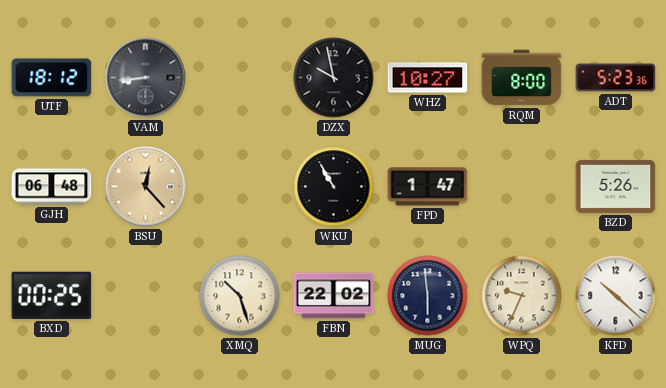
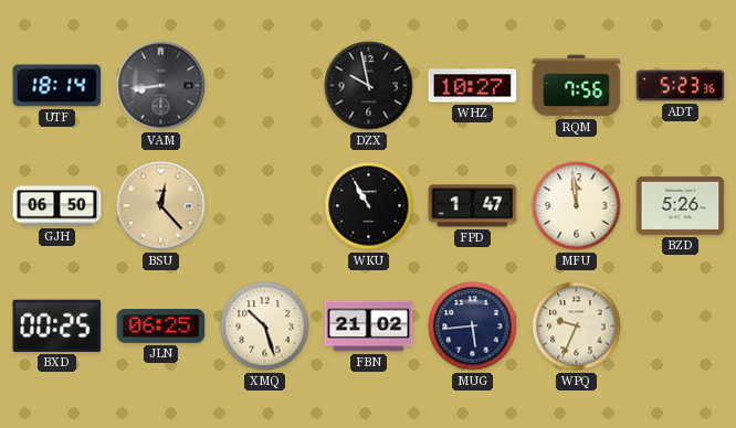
UTF: 18:12 -> 18:14
RQM: 8:00 -> 7:56
GJH: 06:48 -> 06:50
MFU: none -> 11:59
JLN: none -> 06:25
FBN: 22:02 -> 21:02
MUG: 5:59 -> 5:44
KFD: 10:22 -> none
